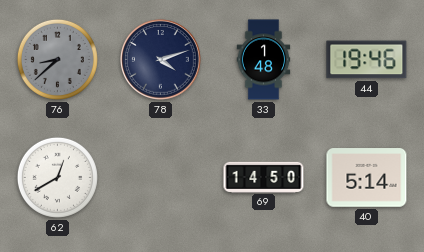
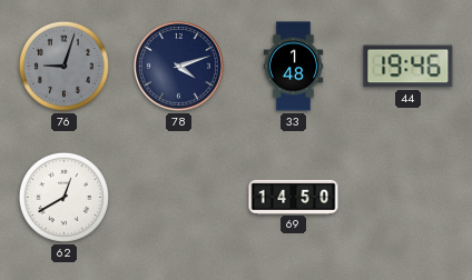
76: 8:38 -> 9:03
40: 5:14 -> none
